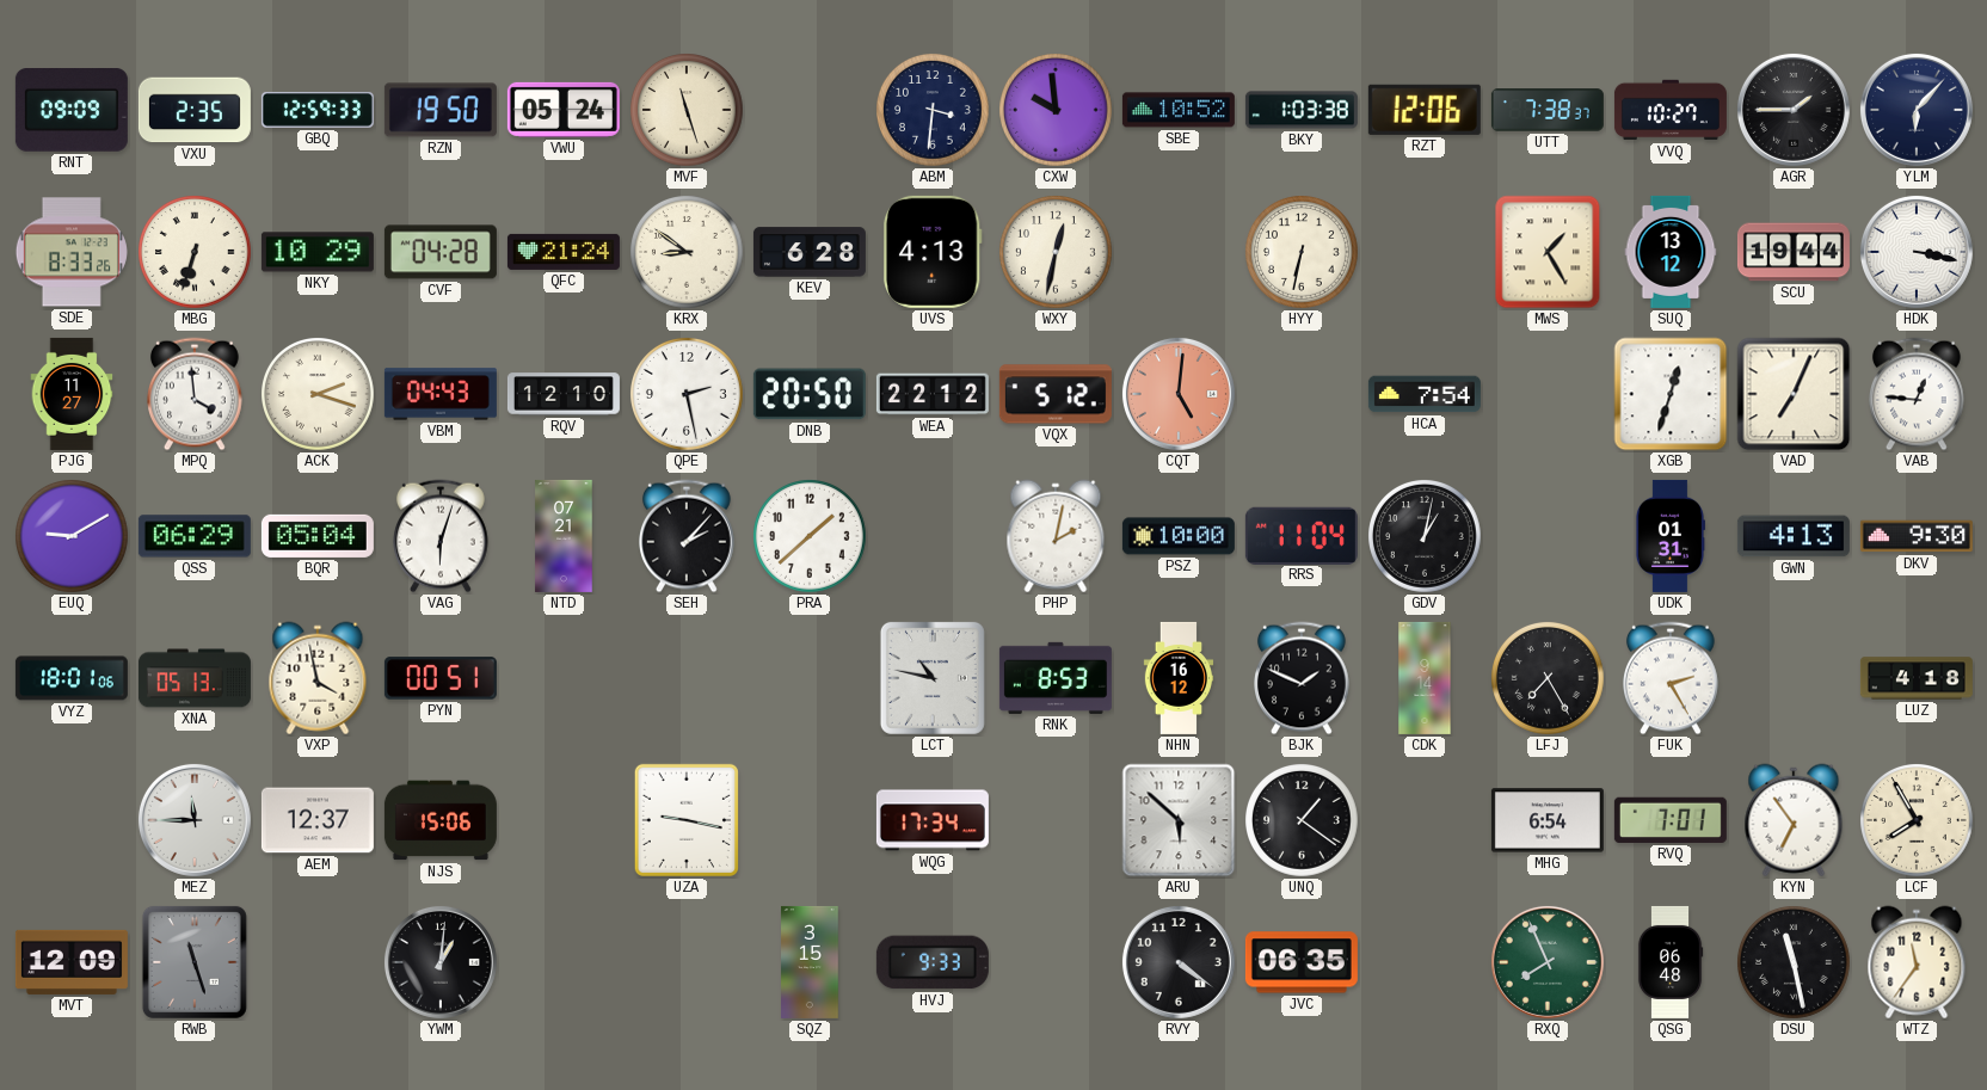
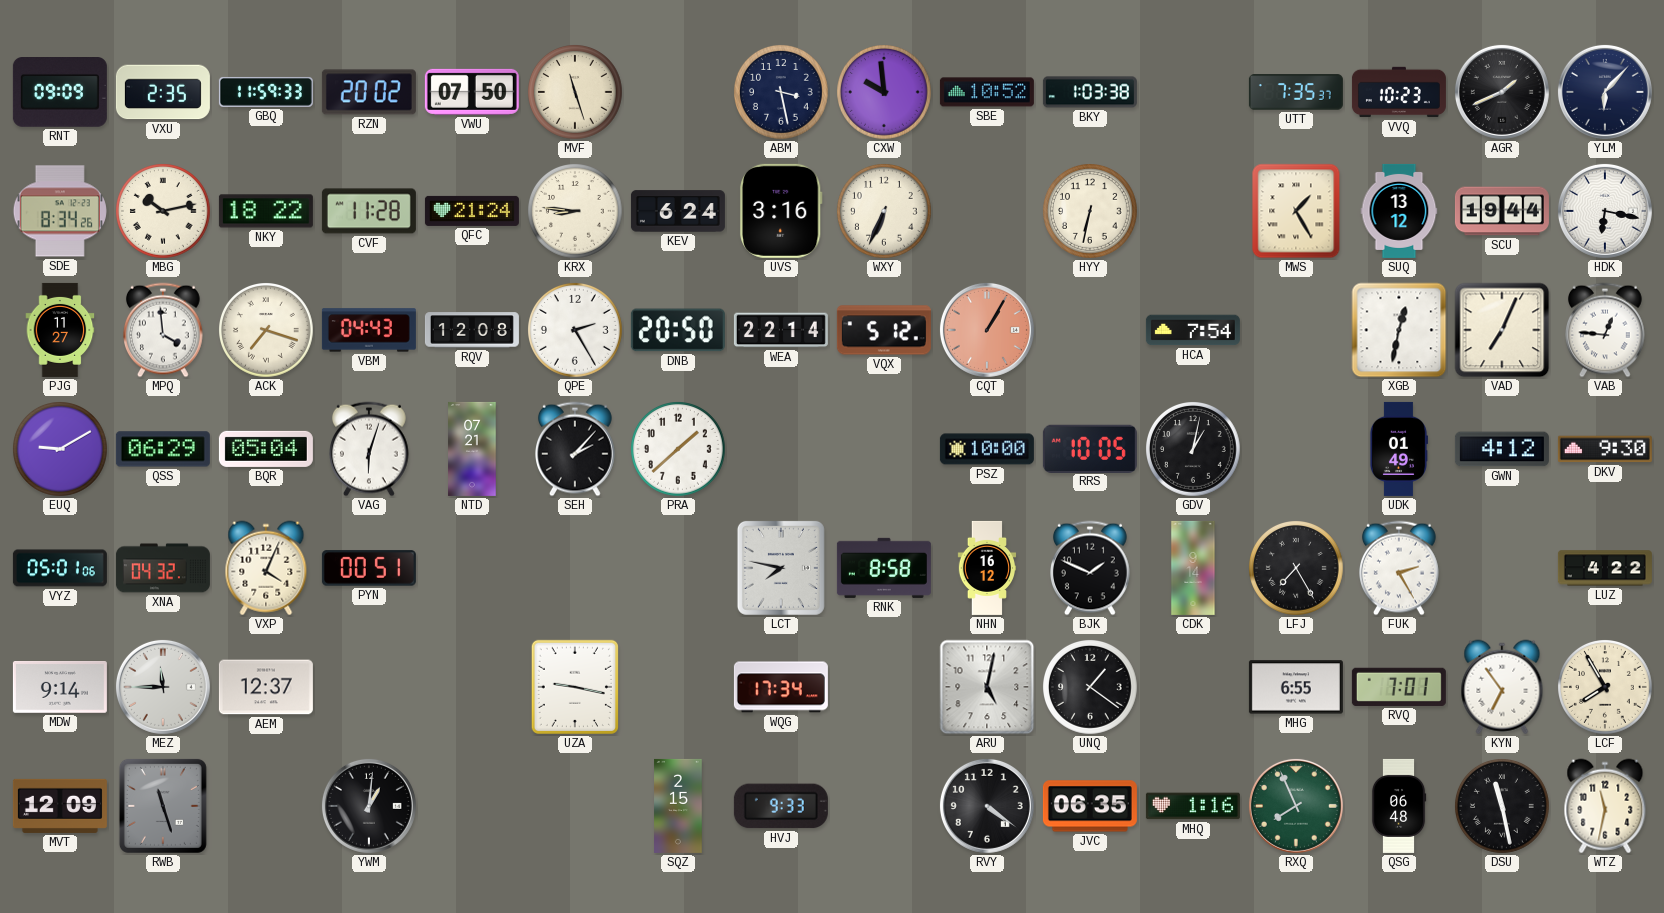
GBQ: 12:59 -> 11:59
RZN: 19:50 -> 20:02
VWU: 05:24 -> 07:50
ABM: 3:31 -> 3:28
RZT: 12:06 -> none
UTT: 7:38 -> 7:35
VVQ: 10:27 -> 10:23
AGR: 1:45 -> 1:41
SDE: 8:33 -> 8:34
MBG: 6:33 -> 10:13
NKY: 10:29 -> 18:22
CVF: 04:28 -> 11:28
KRX: 8:51 -> 8:46
KEV: 6:28 -> 6:24
UVS: 4:13 -> 3:16
WXY: 12:32 -> 6:34
HDK: 3:17 -> 6:17
ACK: 2:18 -> 7:18
RQV: 12:10 -> 12:08
QPE: 2:28 -> 2:25
WEA: 22:12 -> 22:14
CQT: 5:01 -> 1:05
XGB: 12:33 -> 12:32
PHP: 2:02 -> none
RRS: 11:04 -> 10:05
UDK: 01:31 -> 01:49
GWN: 4:13 -> 4:12
VYZ: 18:01 -> 05:01
XNA: 05:13 -> 04:32
VXP: 3:58 -> 4:04
LCT: 10:47 -> 7:47
RNK: 8:53 -> 8:58
LUZ: 4:18 -> 4:22
MDW: none -> 9:14
NJS: 15:06 -> none
ARU: 5:52 -> 5:02
MHG: 6:54 -> 6:55
SQZ: 3:15 -> 2:15
MHQ: none -> 1:16
WTZ: 11:36 -> 11:32
